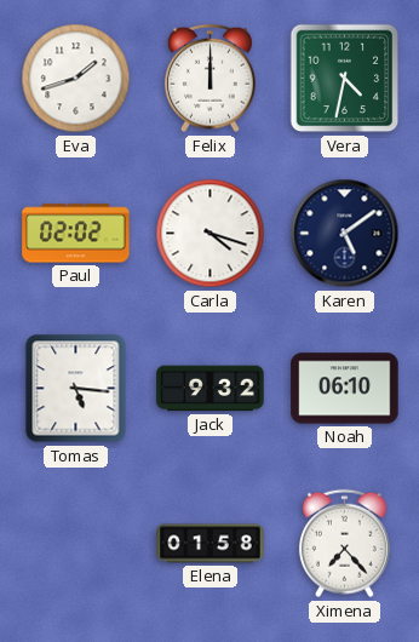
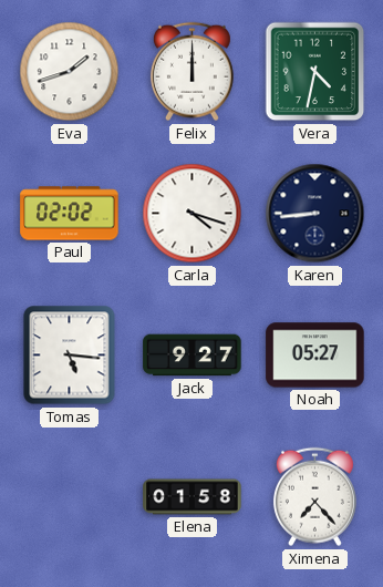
Karen: 5:09 -> 8:44
Jack: 9:32 -> 9:27
Noah: 06:10 -> 05:27
